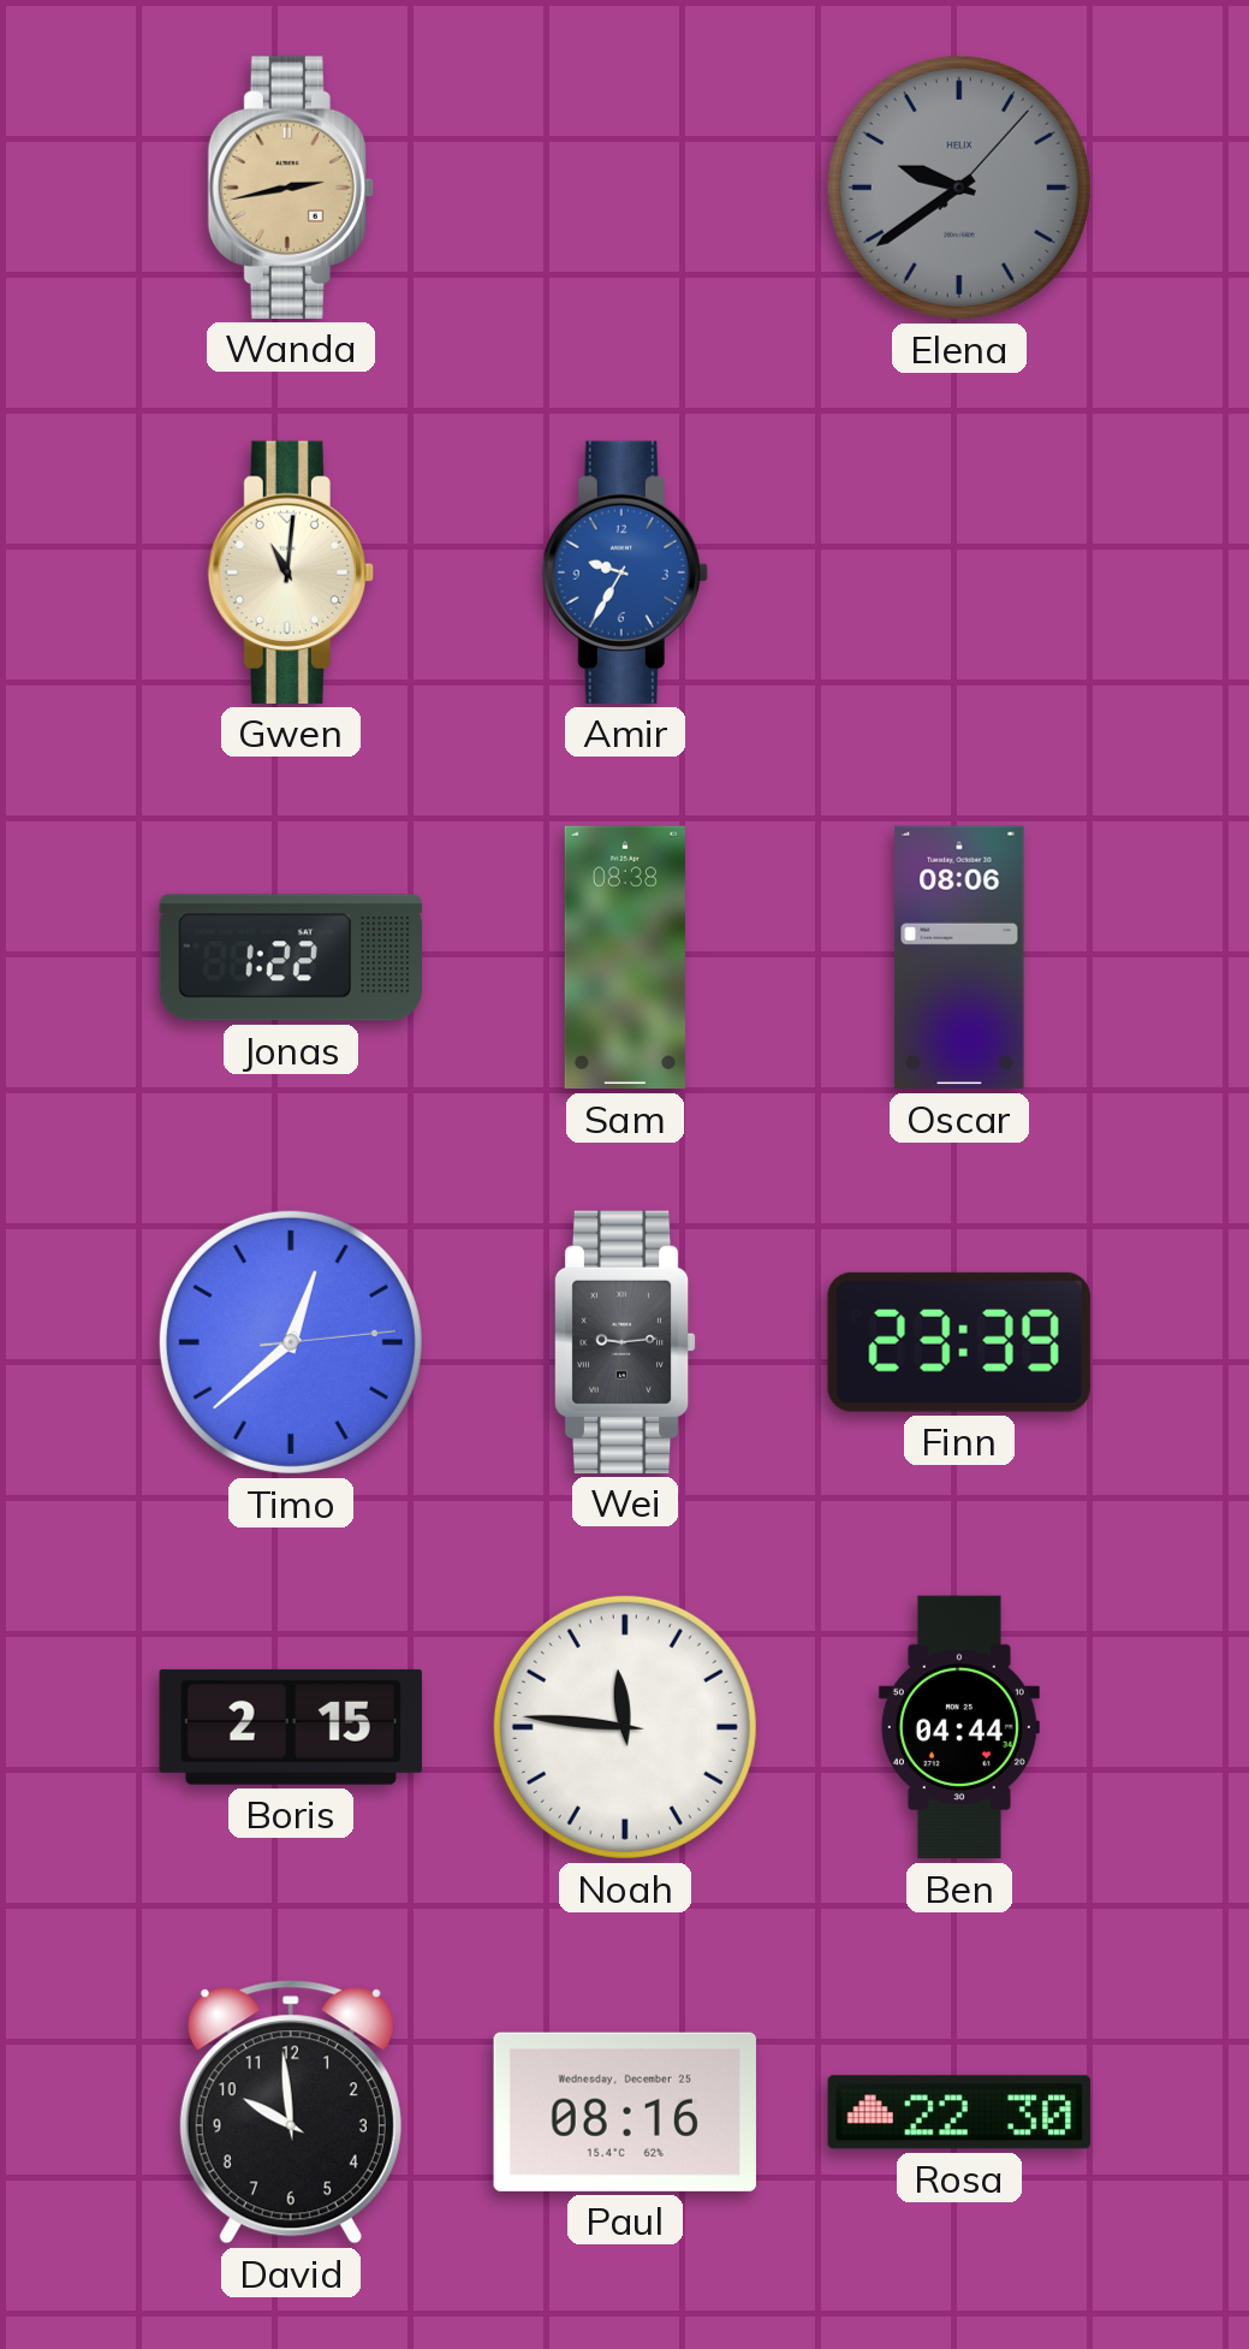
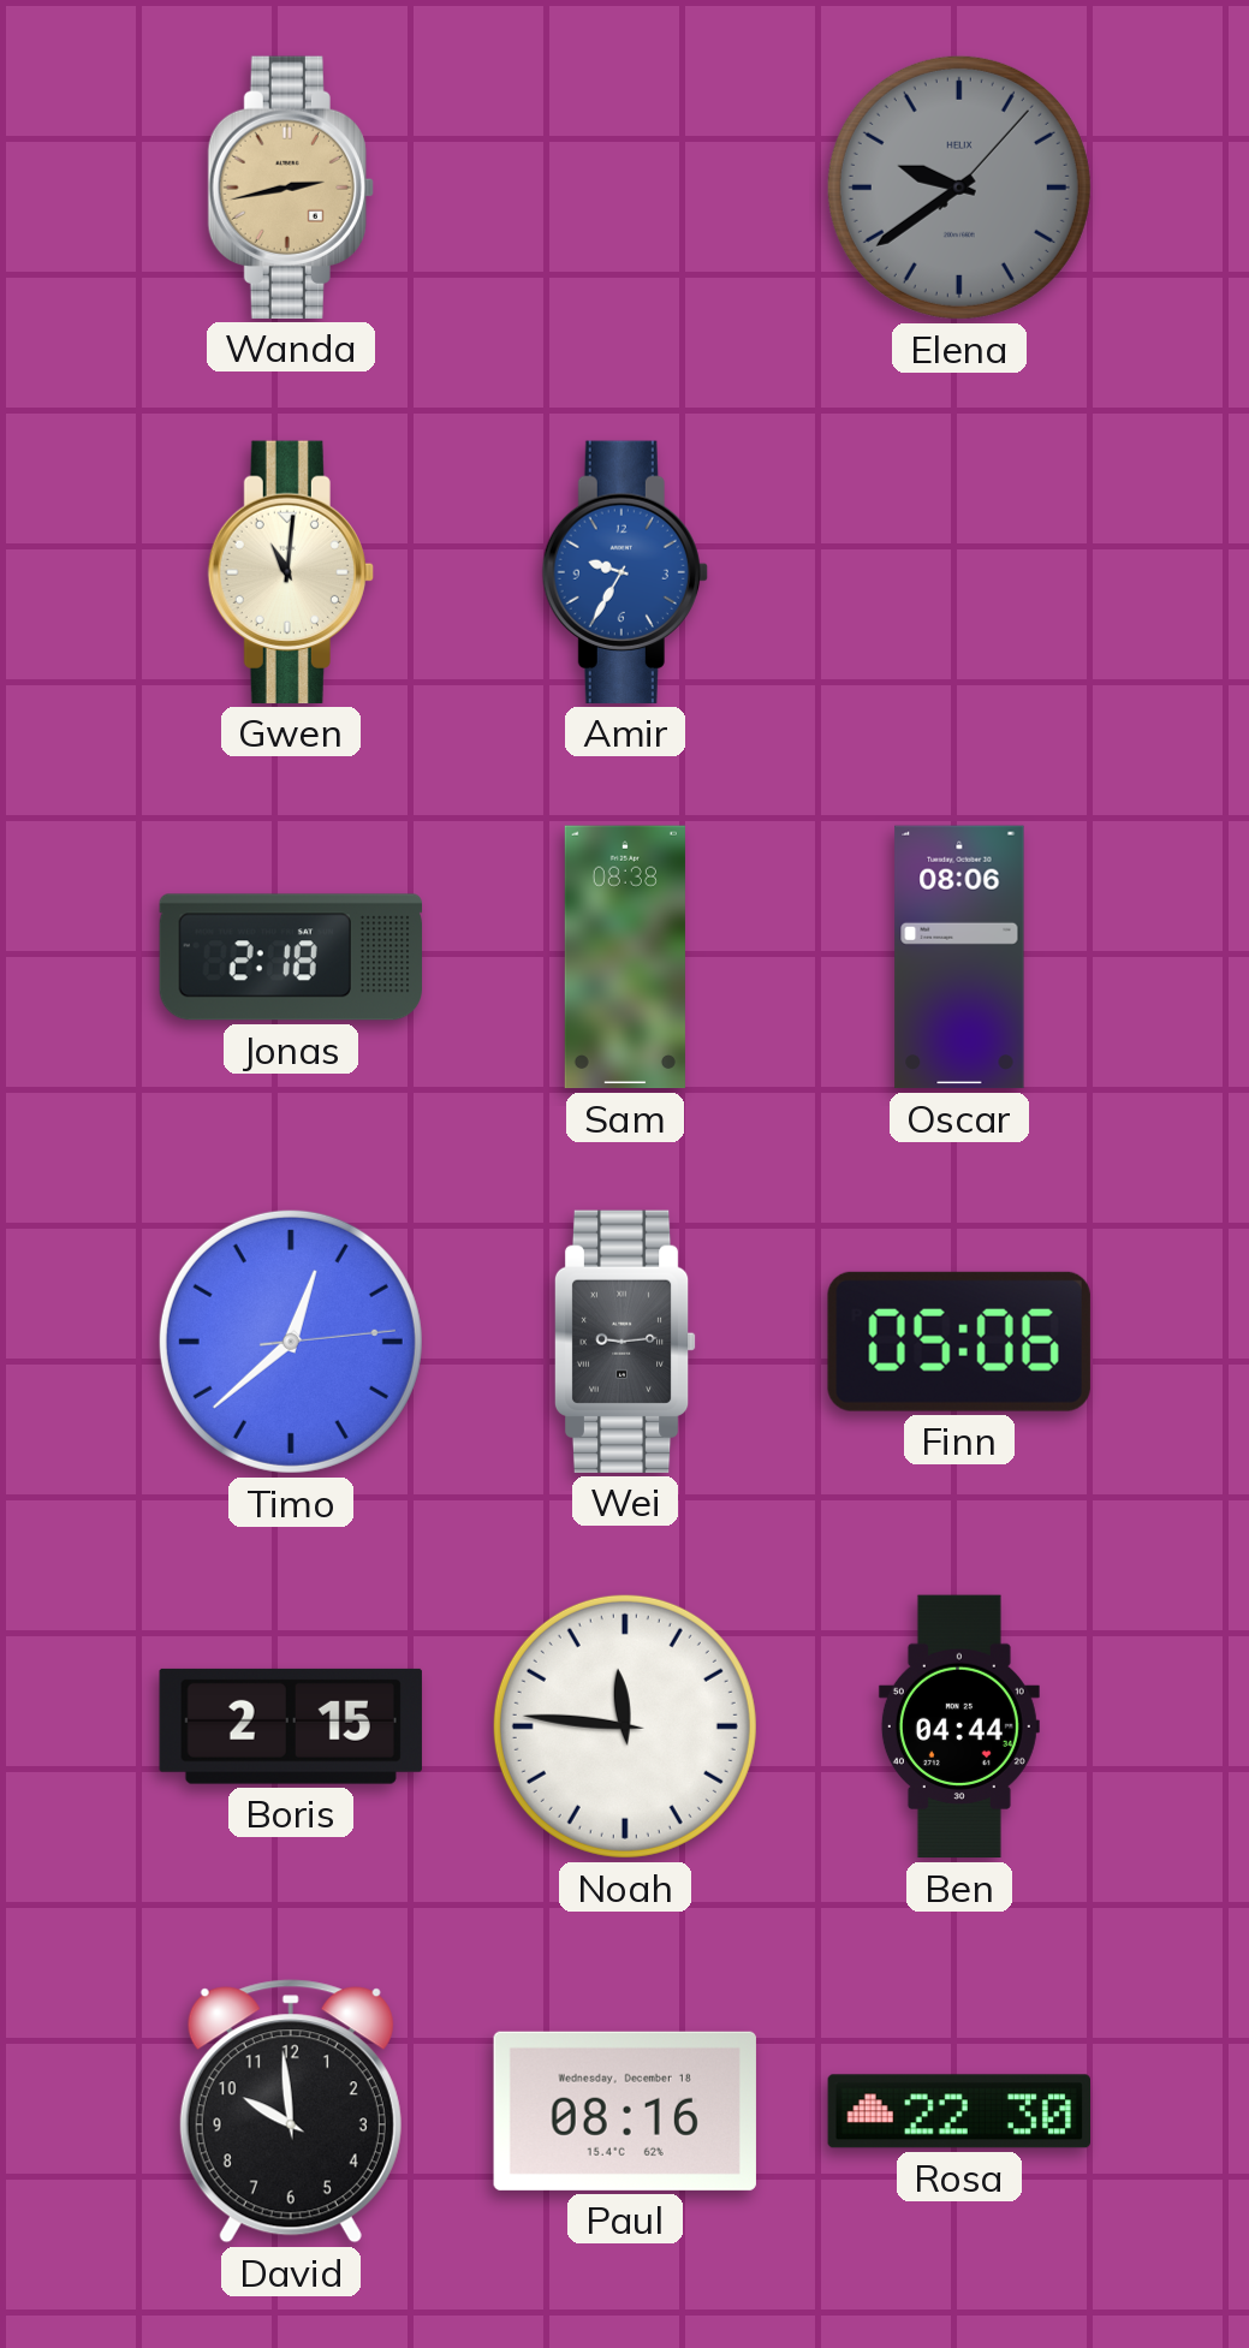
Jonas: 1:22 -> 2:18
Finn: 23:39 -> 05:06
Paul date: Wednesday, December 25 -> Wednesday, December 18
